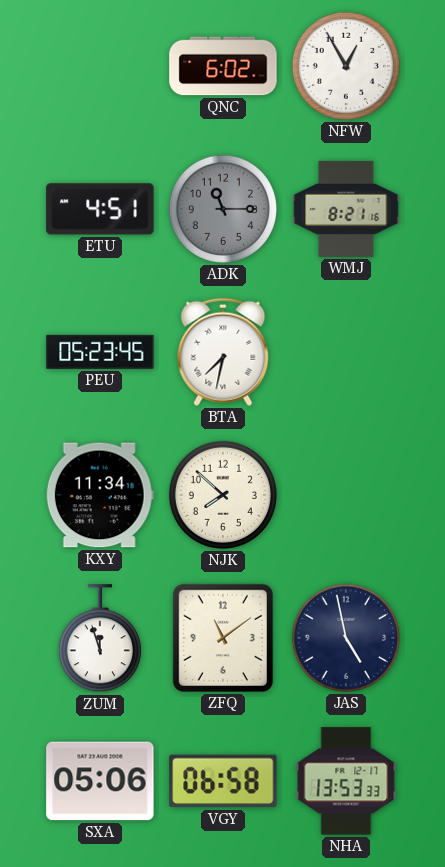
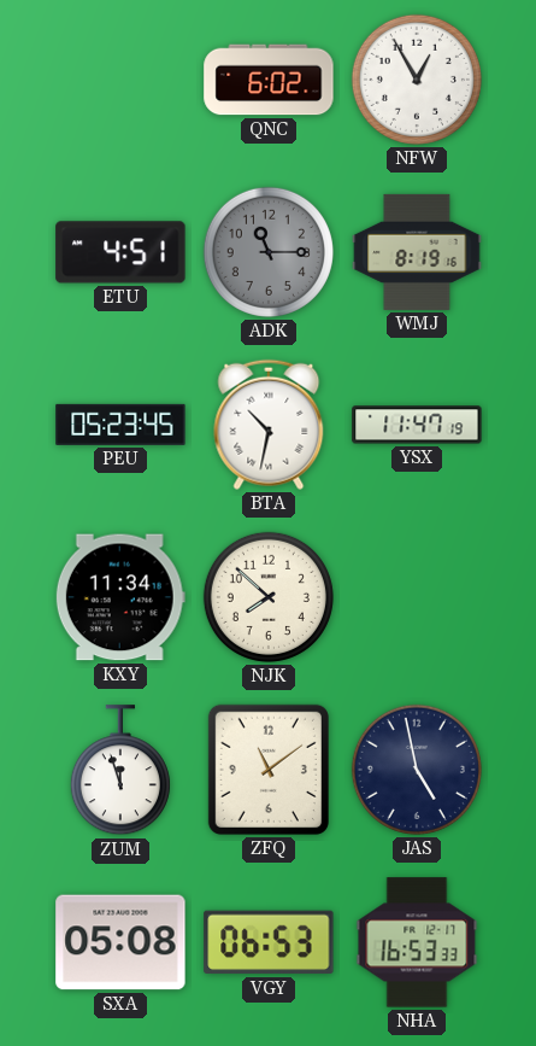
WMJ: 8:21 -> 8:19
BTA: 7:32 -> 10:32
YSX: none -> 11:47
SXA: 05:06 -> 05:08
VGY: 06:58 -> 06:53
NHA: 13:53 -> 16:53
